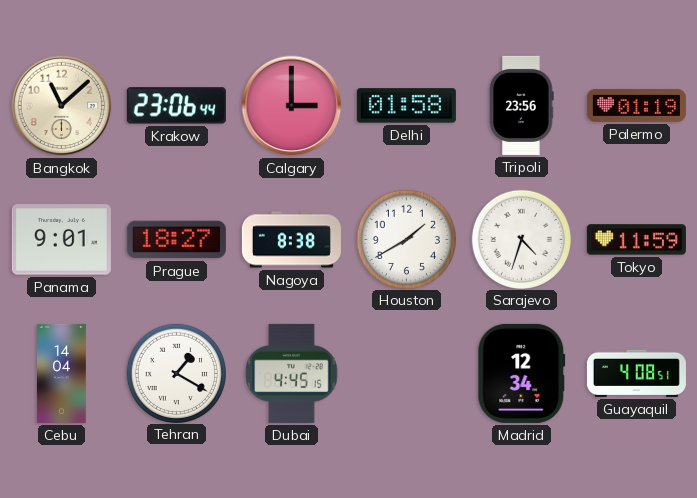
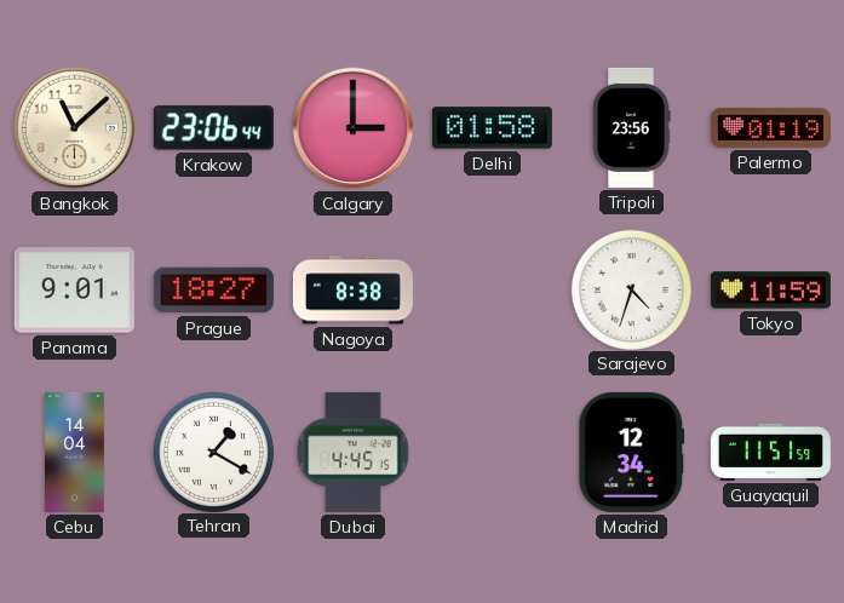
Houston: 1:40 -> none
Guayaquil: 4:08 -> 11:51
